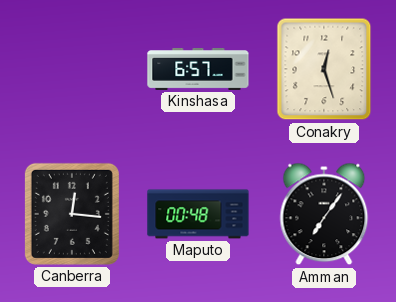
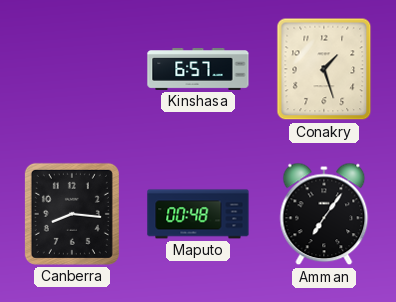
Conakry: 12:27 -> 1:27
Canberra: 12:16 -> 8:16
